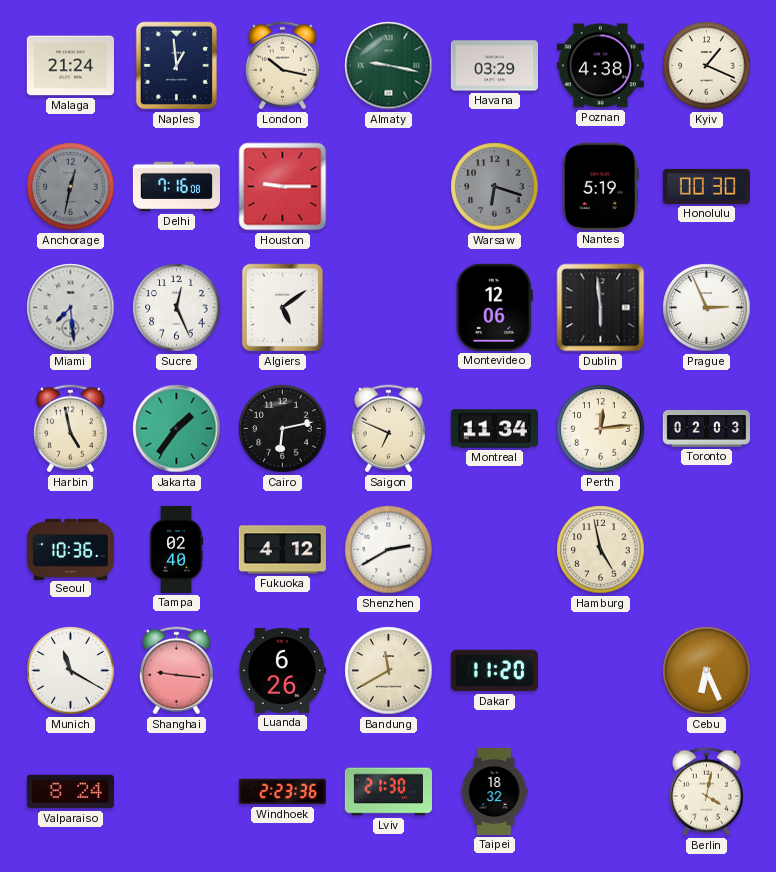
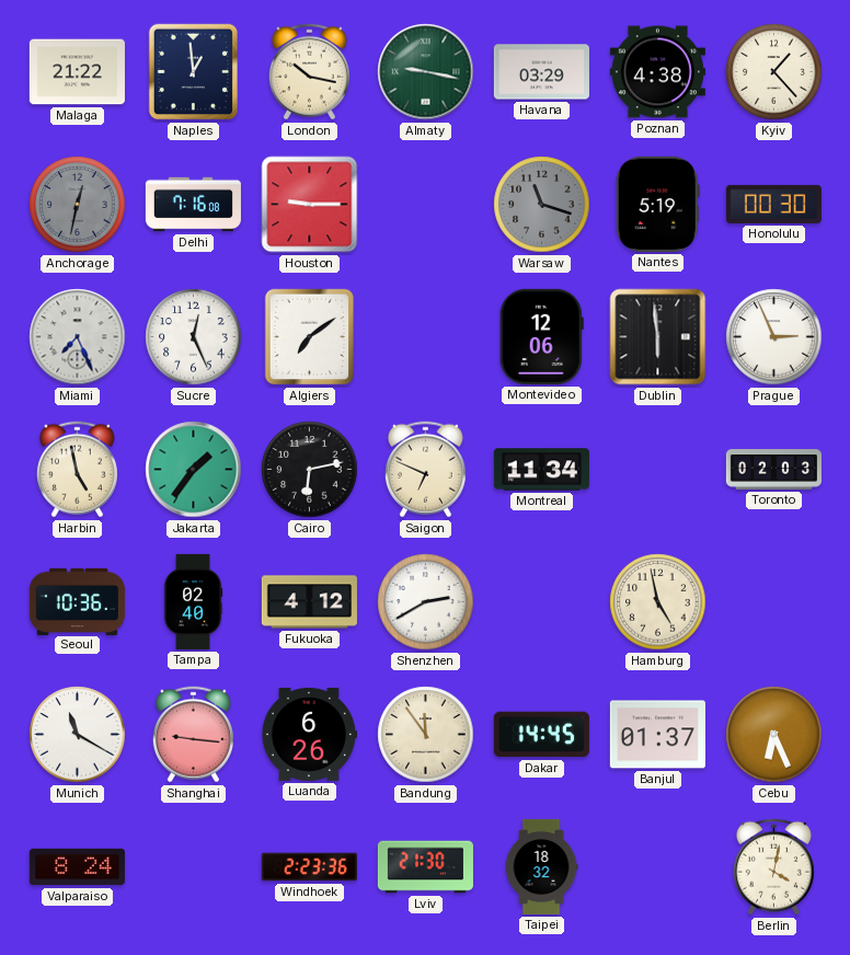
Malaga: 21:24 -> 21:22
Kyiv: 1:19 -> 1:23
Warsaw: 6:18 -> 11:18
Miami: 7:29 -> 7:26
Algiers: 5:09 -> 7:09
Perth: 12:14 -> none
Bandung: 11:40 -> 11:54
Dakar: 11:20 -> 14:45
Banjul: none -> 01:37
